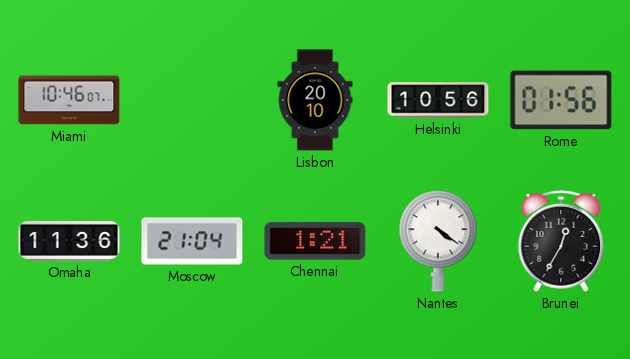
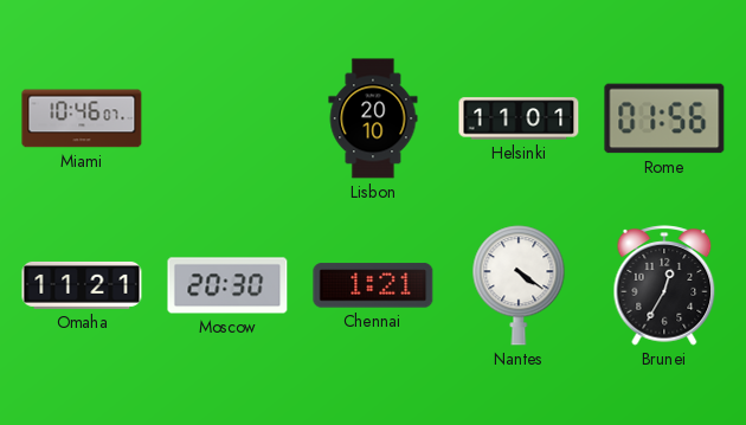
Helsinki: 10:56 -> 11:01
Omaha: 11:36 -> 11:21
Moscow: 21:04 -> 20:30
